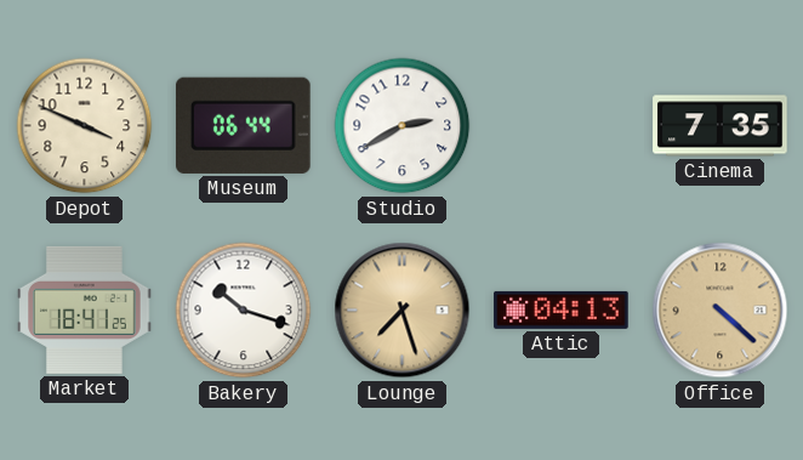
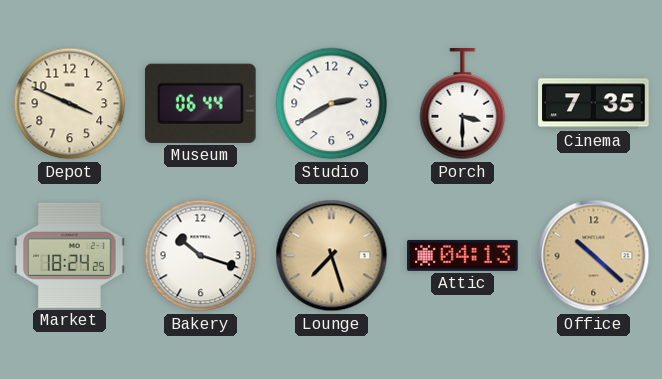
Porch: none -> 3:30
Market: 18:41 -> 18:24
Office: 4:22 -> 10:22
